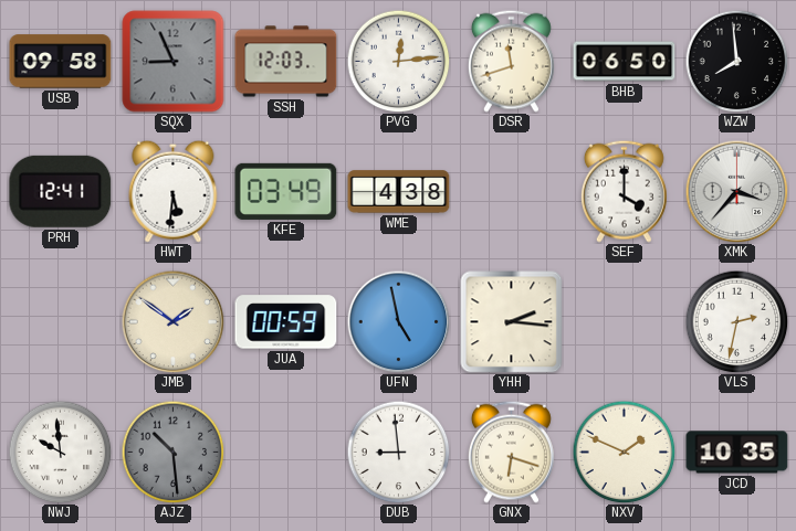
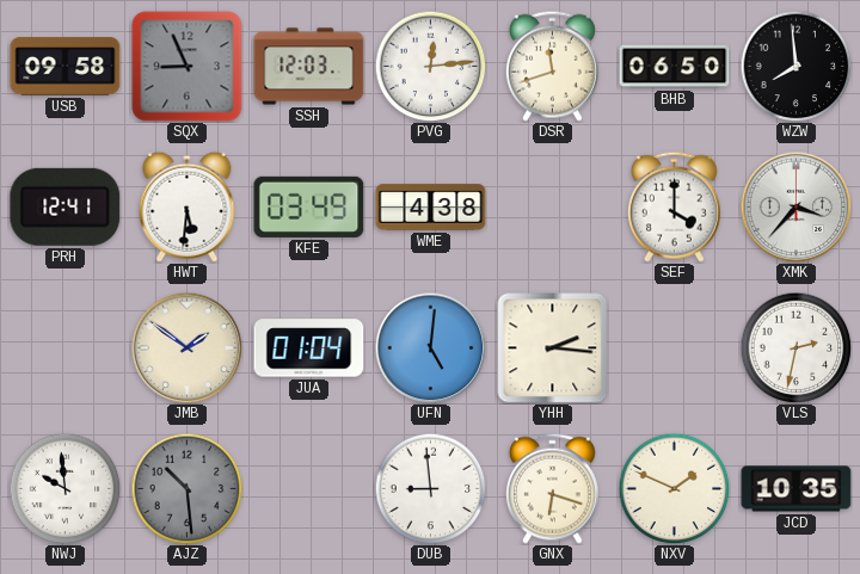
JUA: 00:59 -> 01:04
UFN: 4:58 -> 5:01
